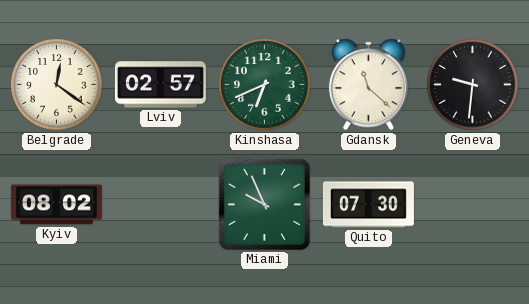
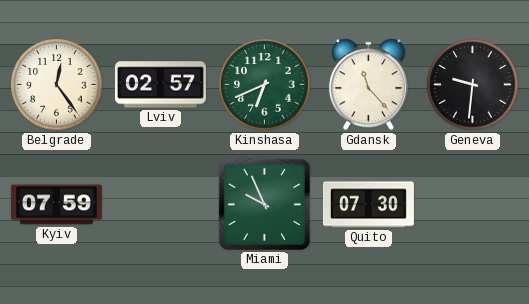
Belgrade: 12:21 -> 12:24
Gdansk: 11:22 -> 11:23
Kyiv: 08:02 -> 07:59
